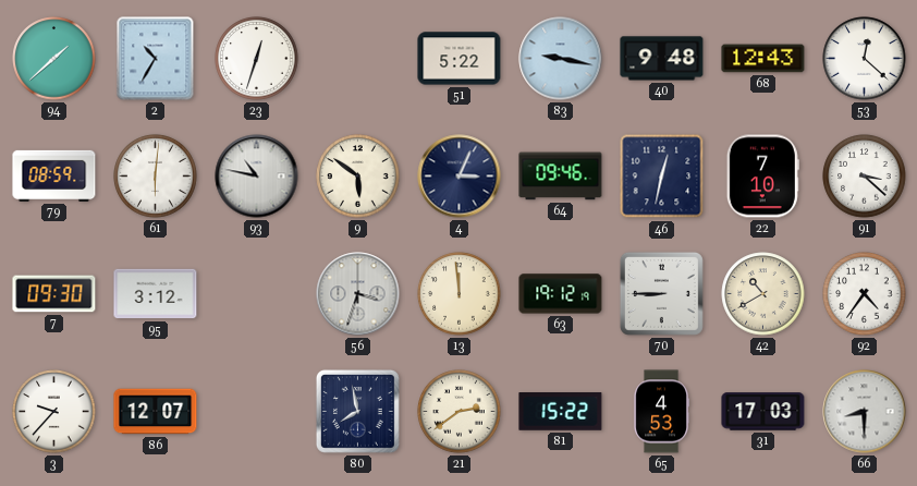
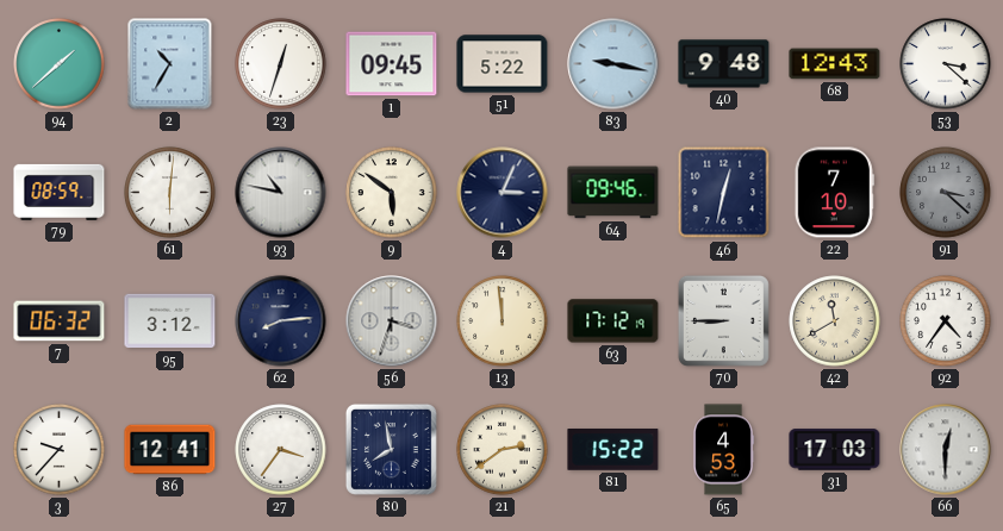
1: none -> 09:45
53: 12:22 -> 3:22
91 dial: white -> grey
7: 09:30 -> 06:32
62: none -> 8:14
63: 19:12 -> 17:12
42: 10:40 -> 11:40
86: 12:07 -> 12:41
27: none -> 3:36
66: 8:30 -> 12:30
